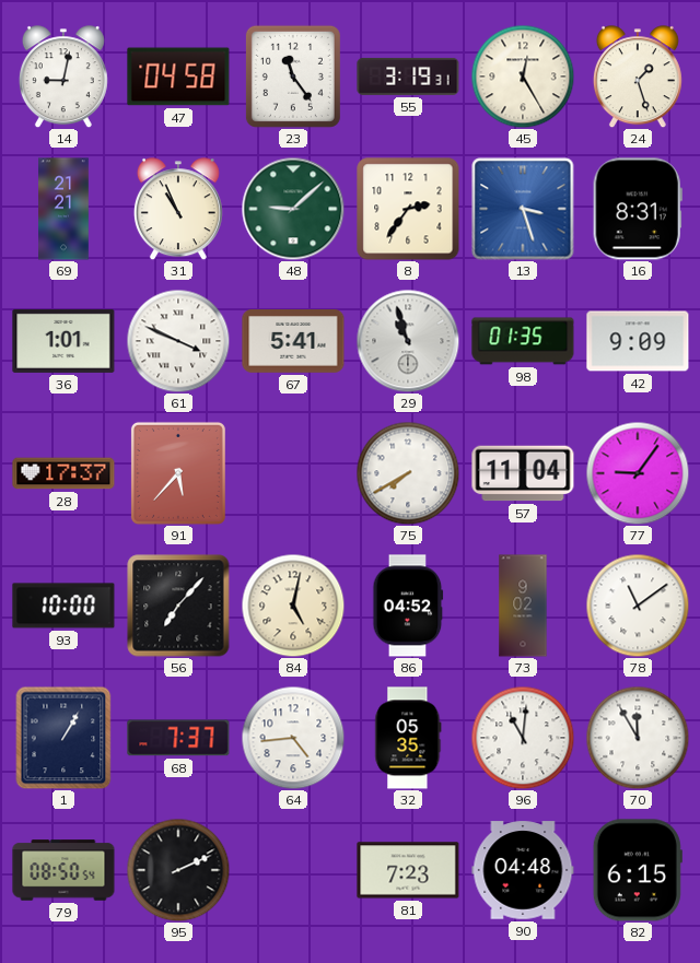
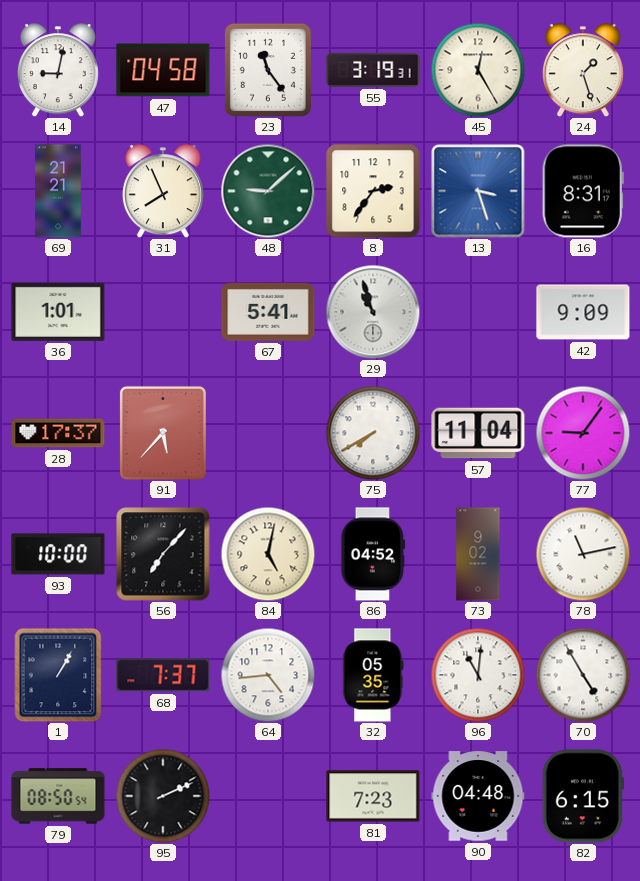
31: 10:56 -> 7:56
61: 3:49 -> none
98: 01:35 -> none
78: 11:09 -> 11:13
70: 11:55 -> 4:55
